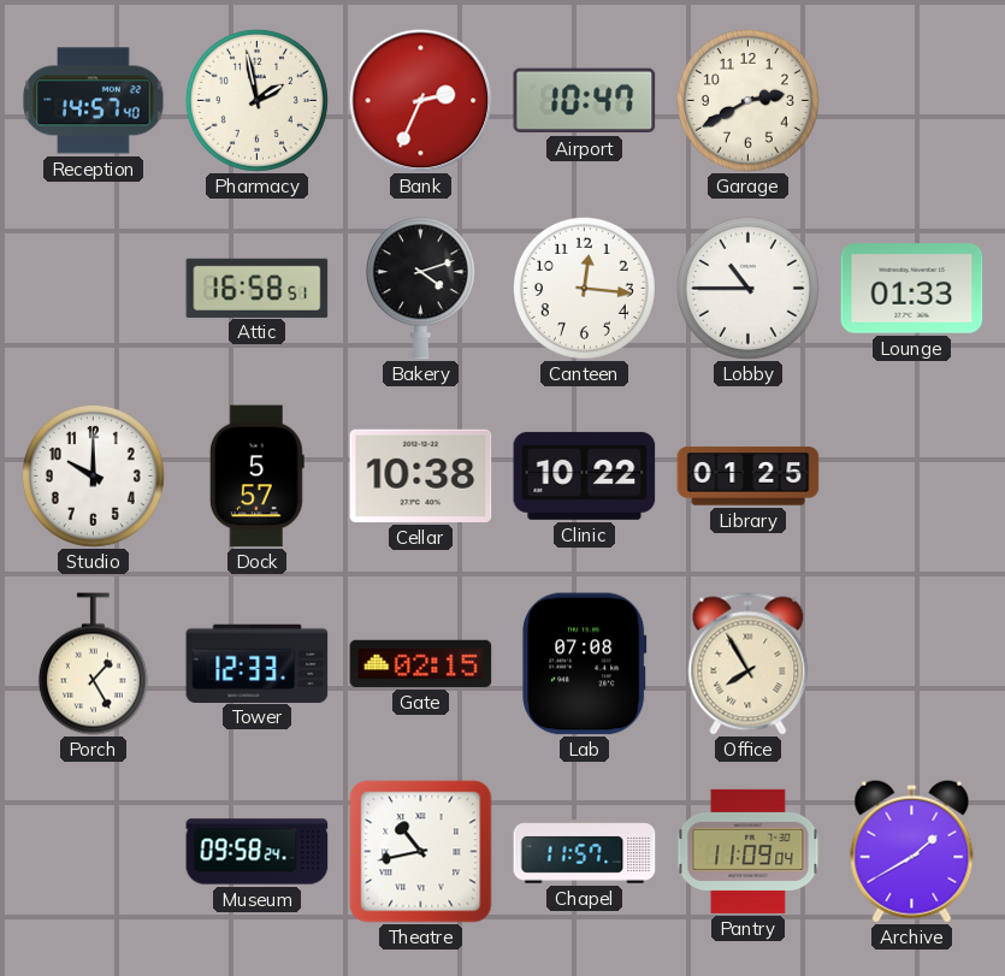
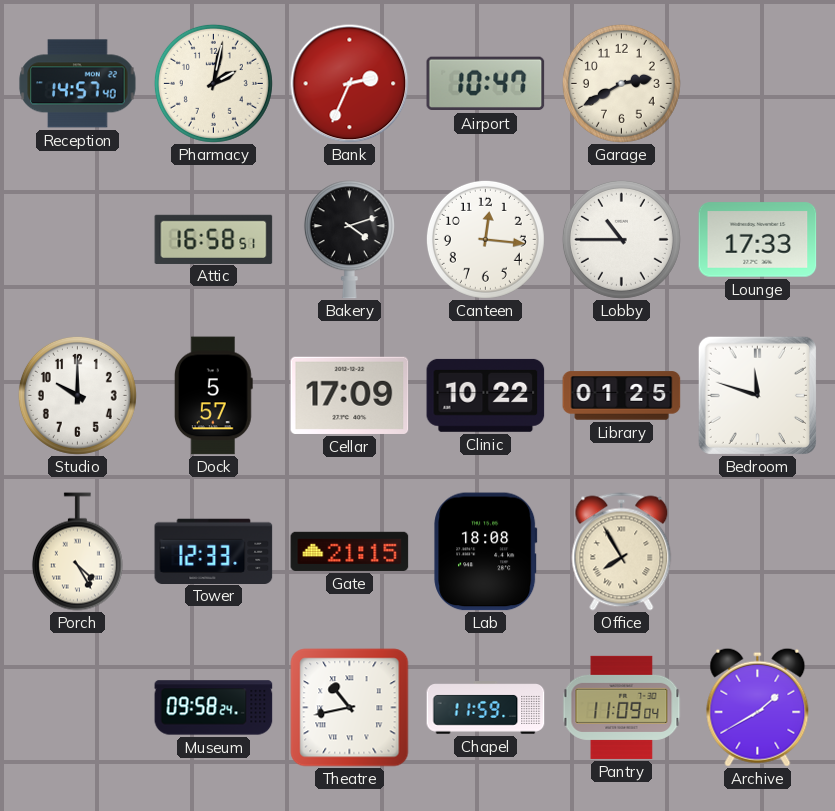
Pharmacy: 1:58 -> 2:02
Lounge: 01:33 -> 17:33
Cellar: 10:38 -> 17:09
Bedroom: none -> 11:48
Porch: 1:25 -> 4:25
Gate: 02:15 -> 21:15
Lab: 07:08 -> 18:08
Chapel: 11:57 -> 11:59
